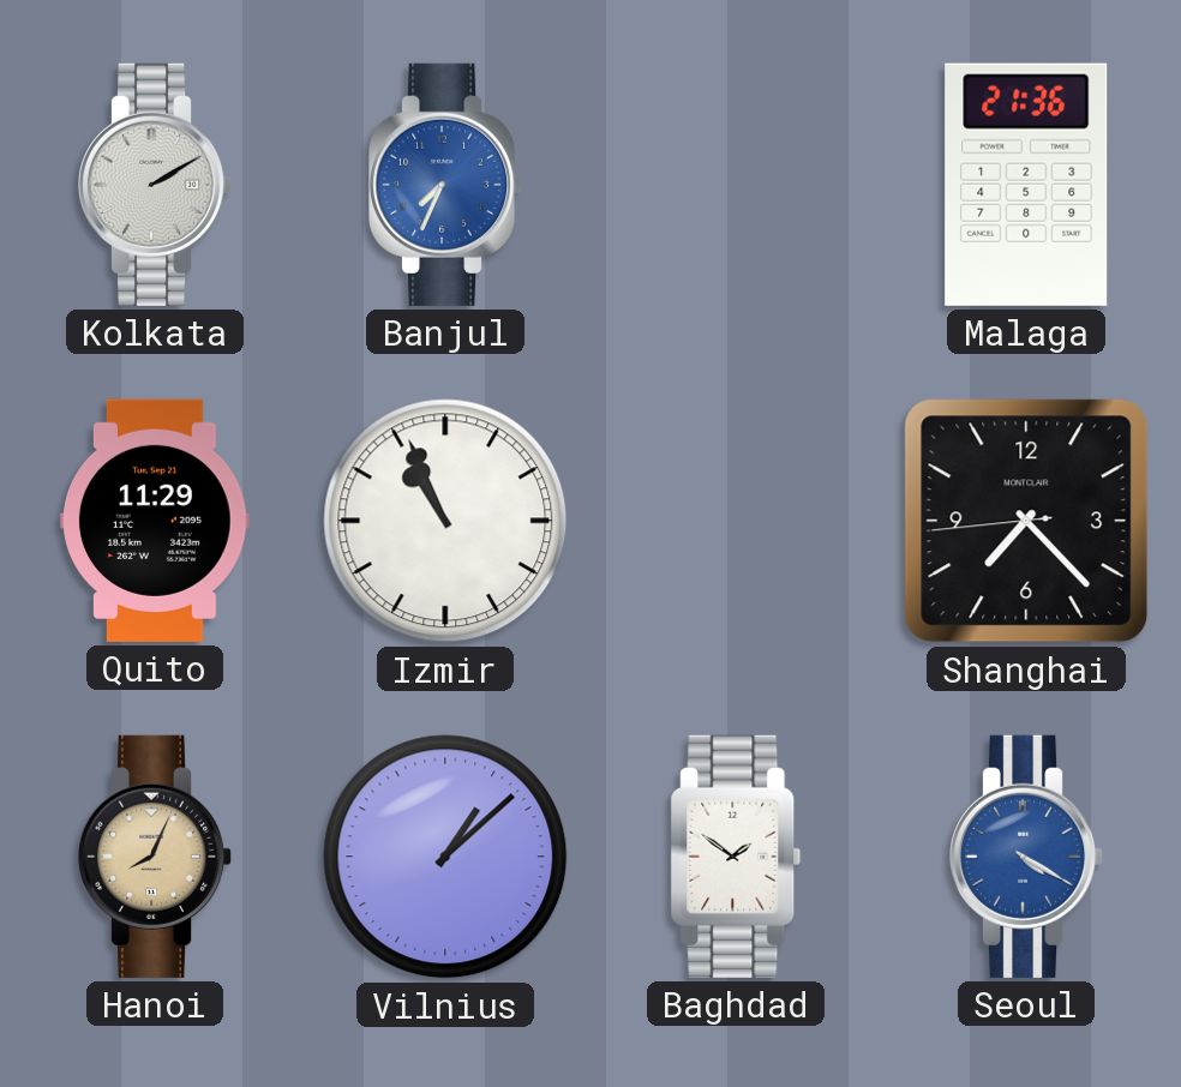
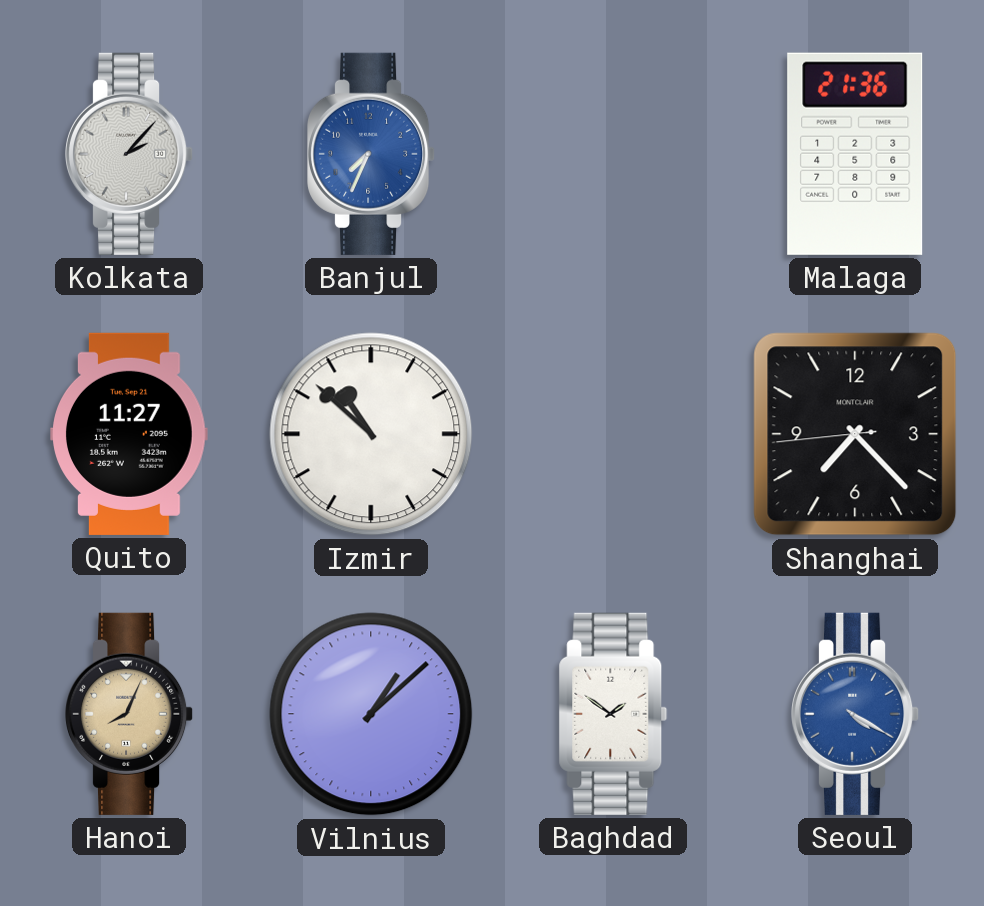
Kolkata: 2:10 -> 2:07
Quito: 11:29 -> 11:27
Izmir: 10:56 -> 10:52
